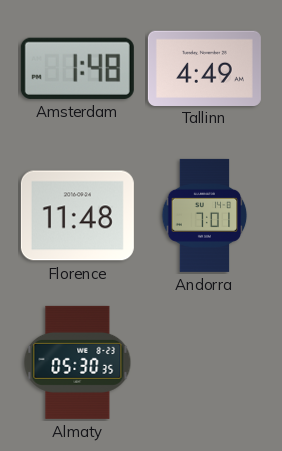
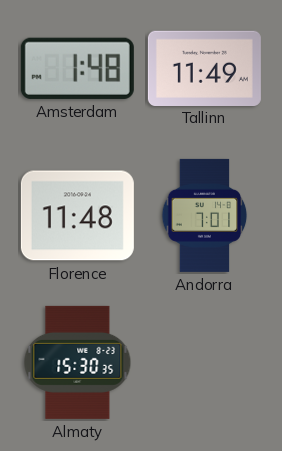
Tallinn: 4:49 -> 11:49
Almaty: 05:30 -> 15:30
